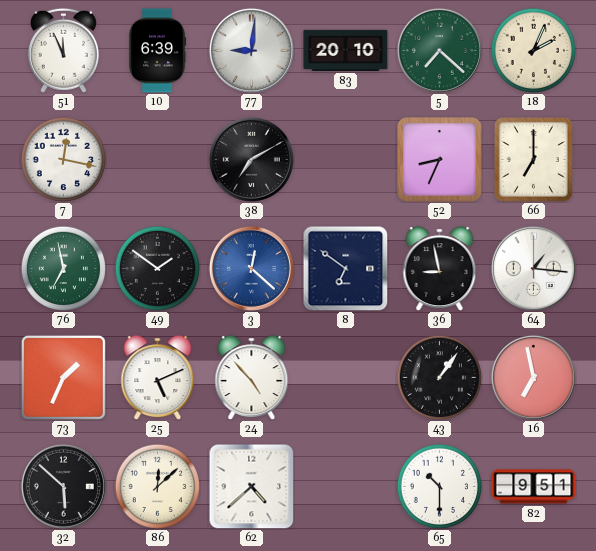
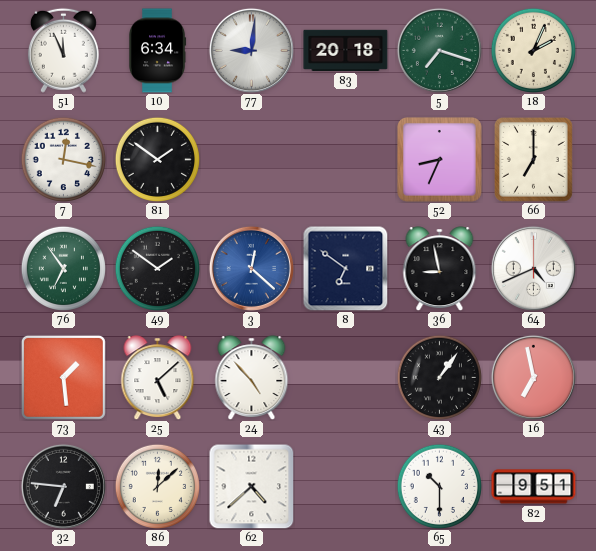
10: 6:39 -> 6:34
83: 20:10 -> 20:18
5: 7:22 -> 7:18
81: none -> 1:51
38: 7:10 -> none
76: 6:58 -> 6:54
64: 1:16 -> 4:41
73: 1:34 -> 1:29
25: 5:11 -> 5:08
32: 5:52 -> 6:46
